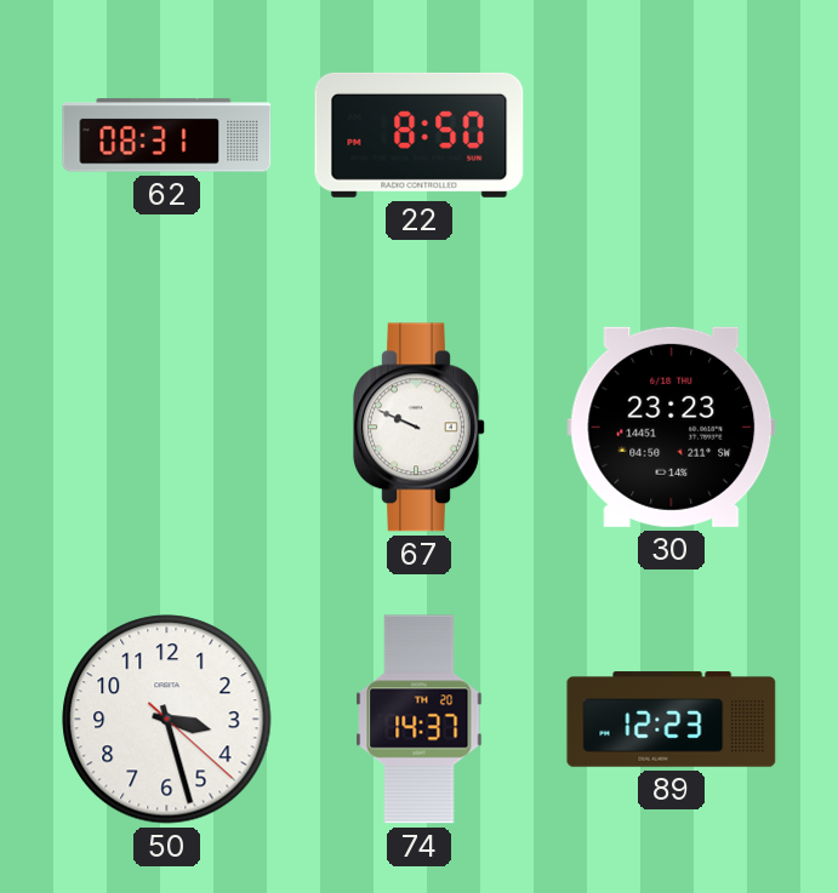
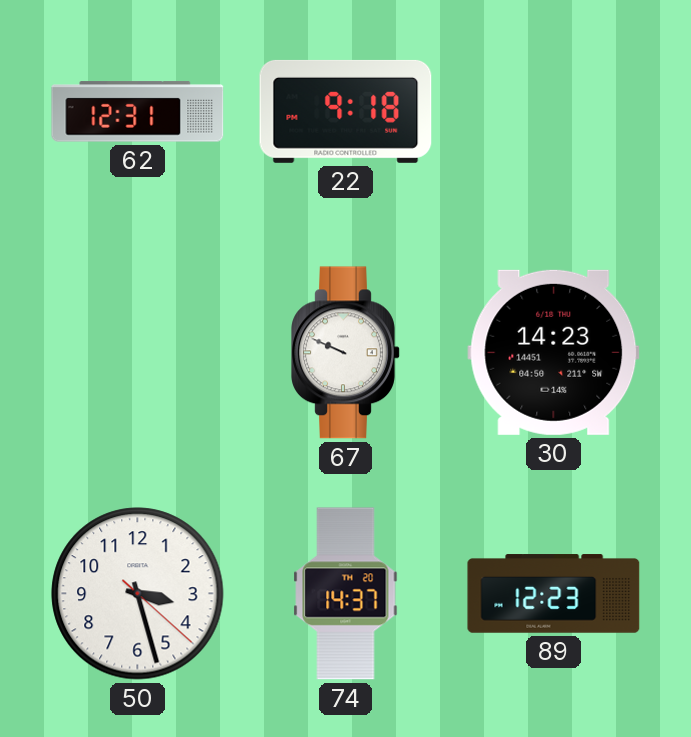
62: 08:31 -> 12:31
22: 8:50 -> 9:18
30: 23:23 -> 14:23
